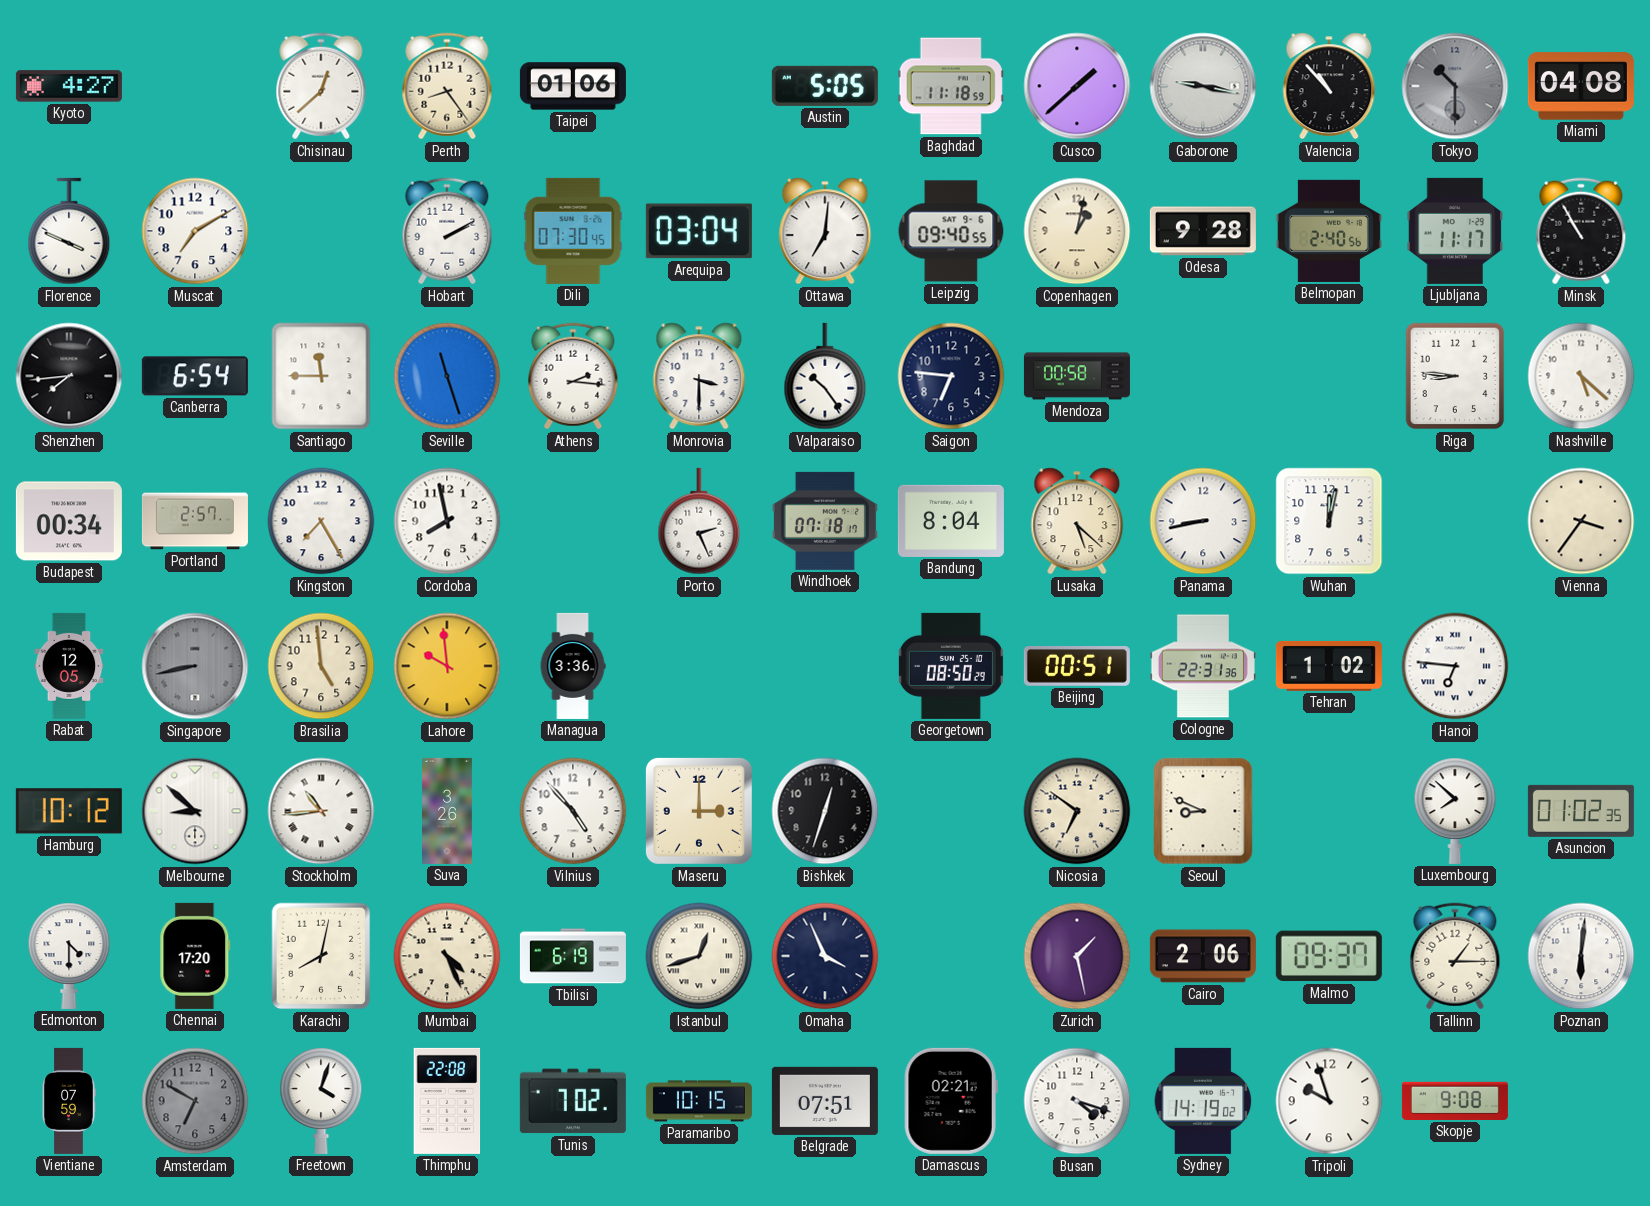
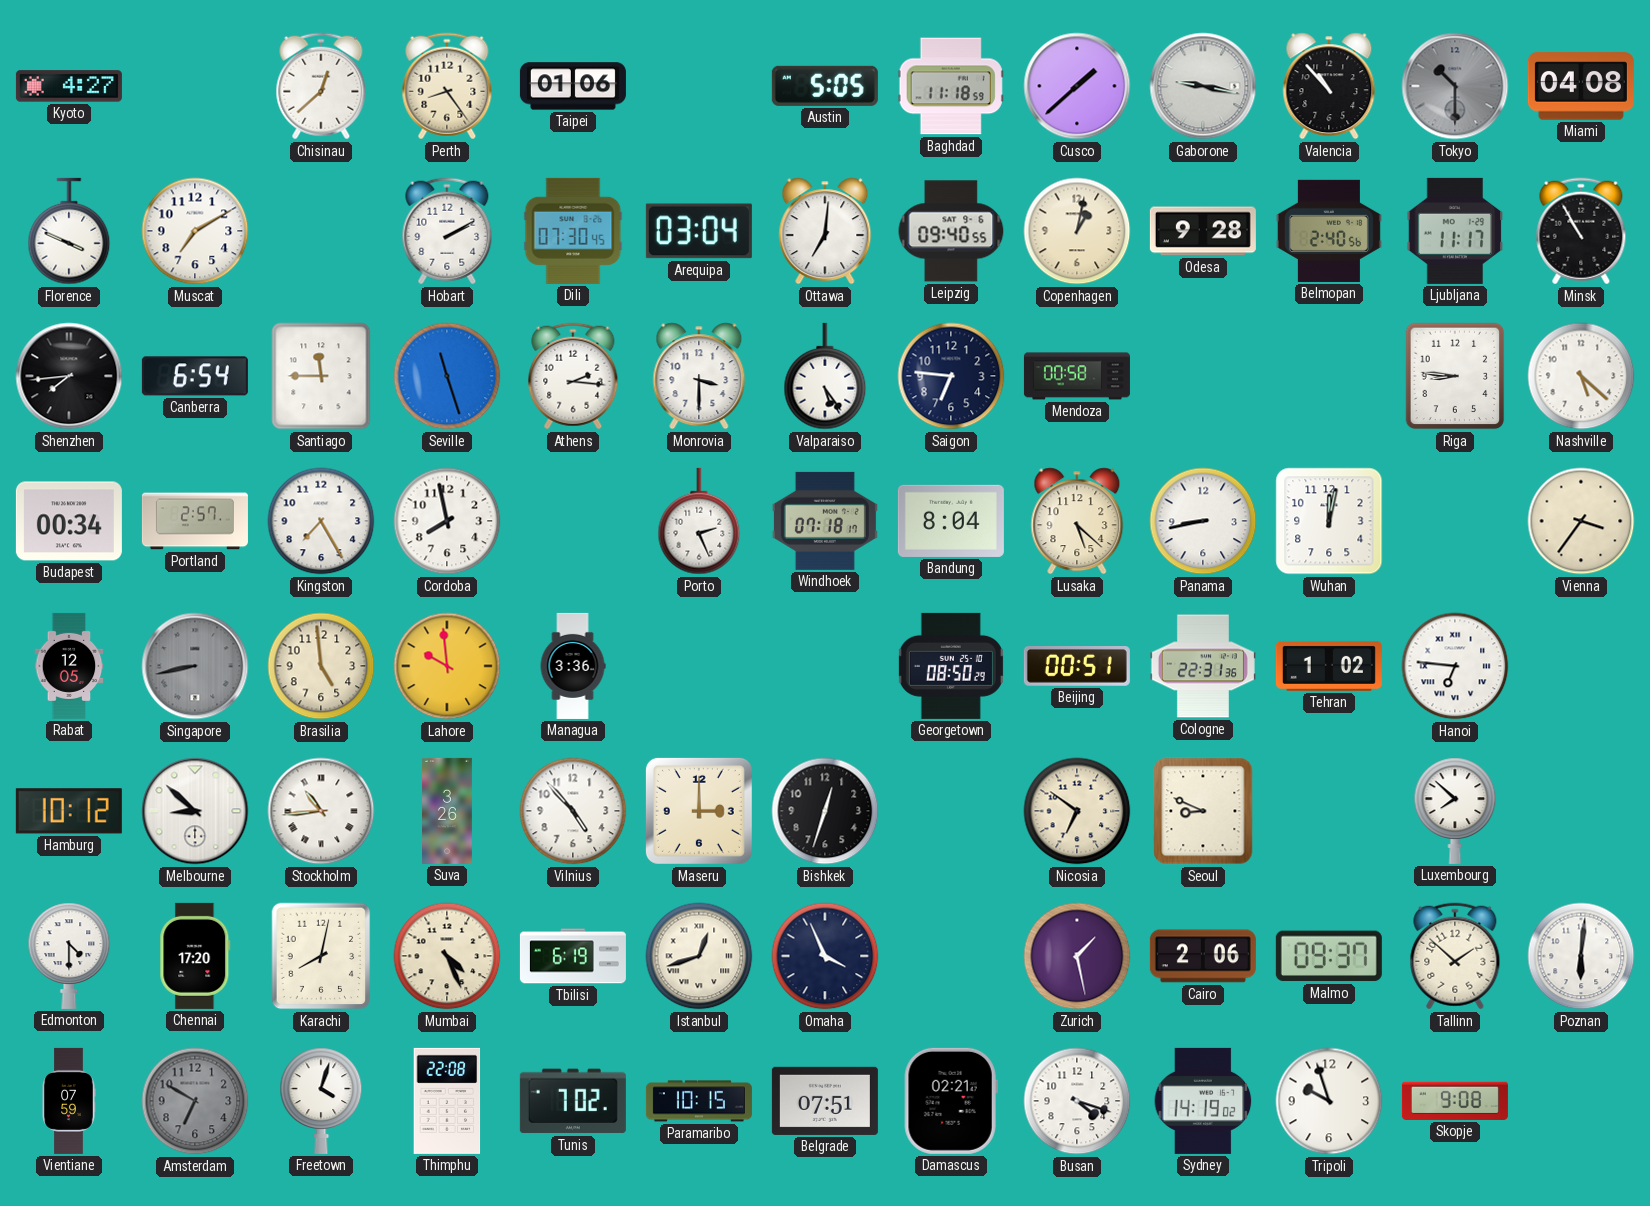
Valparaiso: 10:24 -> 5:24
Asuncion: 01:02 -> none
Tallinn: 1:15 -> 1:52
